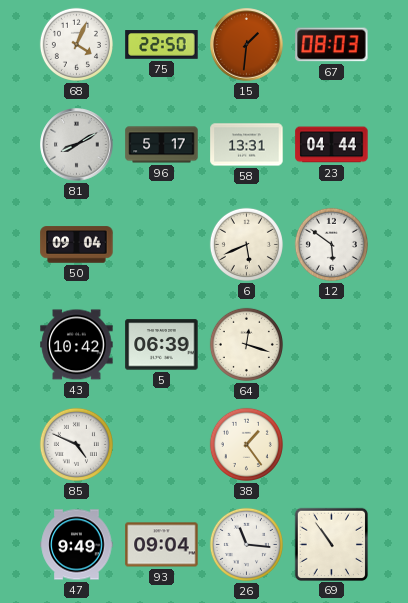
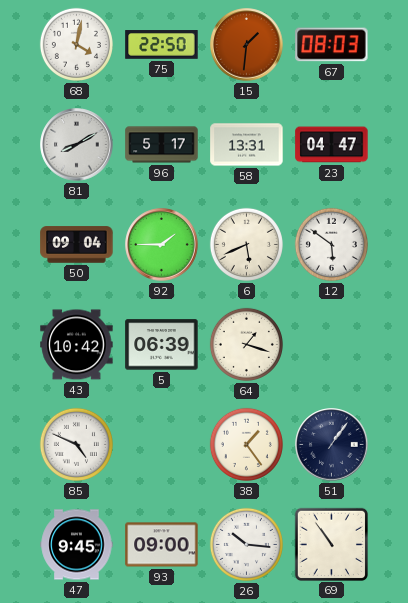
68: 4:04 -> 4:02
23: 04:44 -> 04:47
92: none -> 1:45
64: 12:18 -> 1:18
51: none -> 1:06
47: 9:49 -> 9:45
93: 09:04 -> 09:00
26: 11:16 -> 10:16
